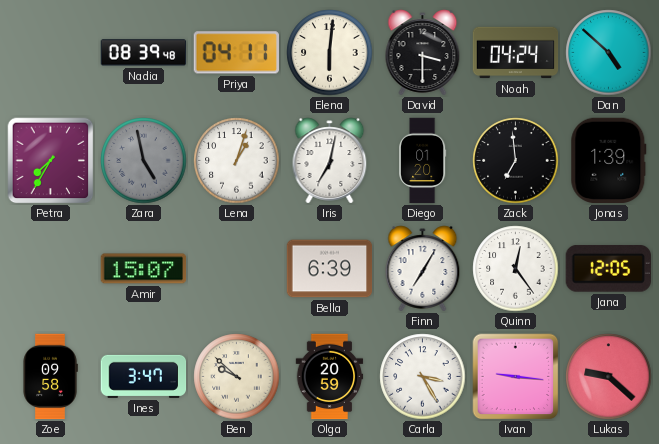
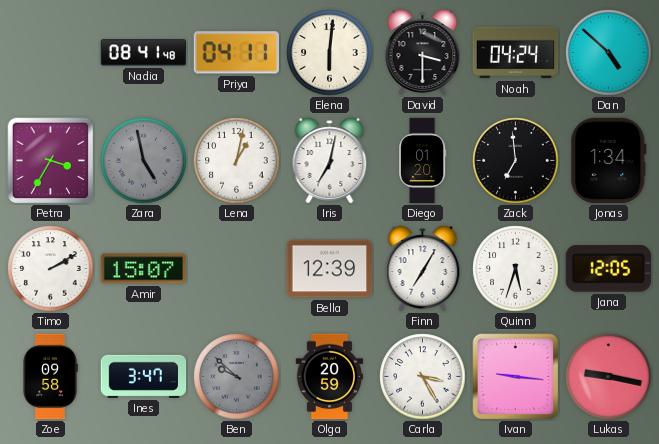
Nadia: 08:39 -> 08:41
Petra: 7:35 -> 3:35
Lena: 1:03 -> 1:02
Jonas: 1:39 -> 1:34
Timo: none -> 2:10
Bella: 6:39 -> 12:39
Quinn: 12:24 -> 5:33
Ben dial: cream -> grey
Lukas: 9:22 -> 9:17
